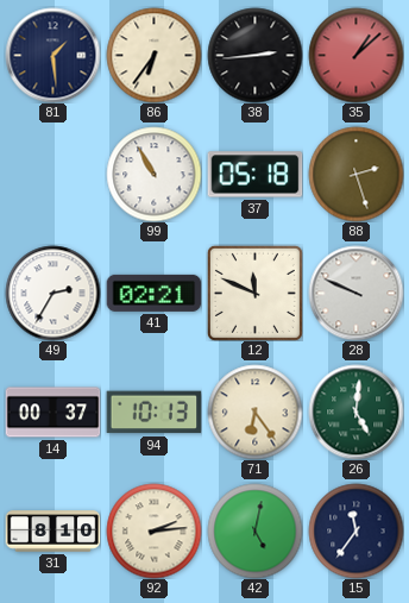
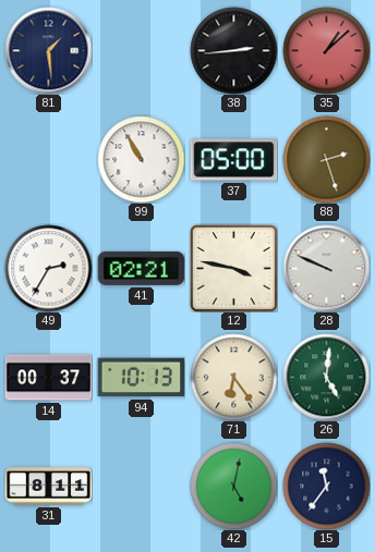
86: 6:36 -> none
37: 05:18 -> 05:00
12: 11:49 -> 3:47
31: 8:10 -> 8:11
92: 2:14 -> none
